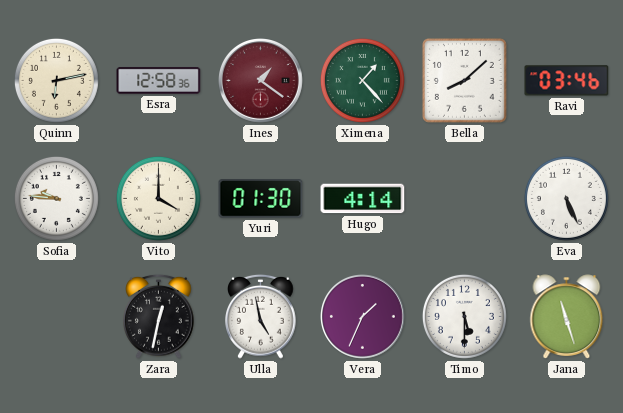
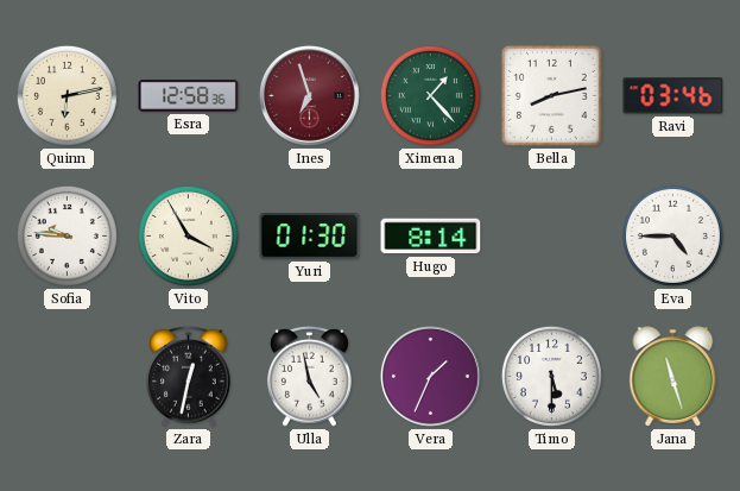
Ines: 1:21 -> 6:57
Bella: 8:08 -> 8:13
Vito: 4:00 -> 3:55
Hugo: 4:14 -> 8:14
Eva: 5:26 -> 4:45
